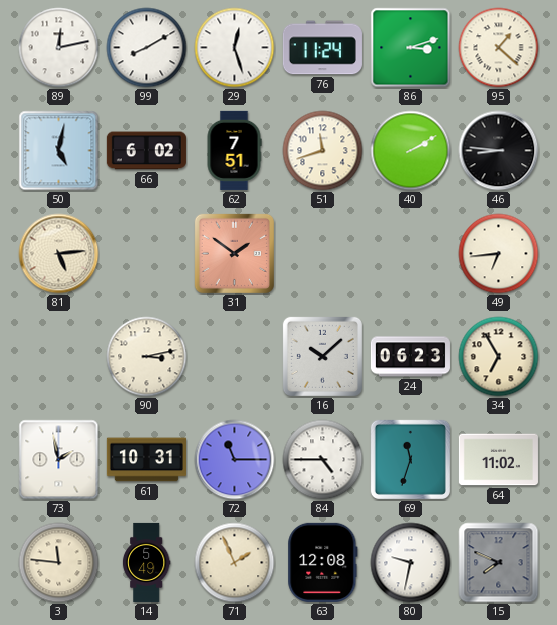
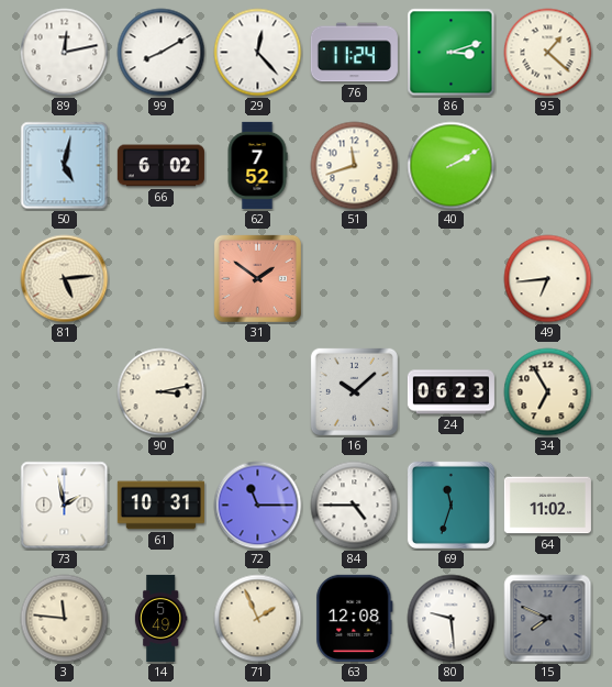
29: 12:27 -> 12:23
62: 7:51 -> 7:52
46: 8:46 -> none
80: 9:32 -> 9:29
